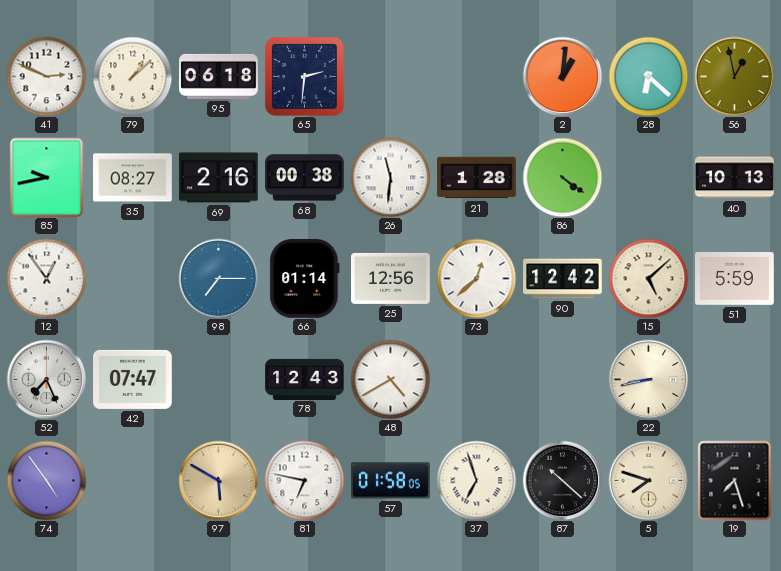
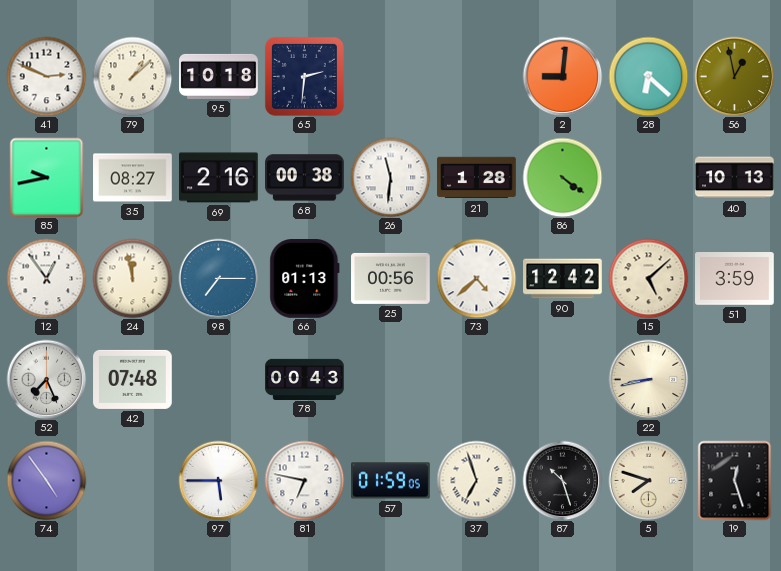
95: 06:18 -> 10:18
2: 1:01 -> 9:01
24: none -> 11:58
66: 01:14 -> 01:13
25: 12:56 -> 00:56
73: 12:38 -> 4:38
51: 5:59 -> 3:59
42: 07:47 -> 07:48
78: 12:43 -> 00:43
48: 4:40 -> none
97: 5:50 -> 5:45
97 dial: champagne -> white
57: 01:58 -> 01:59
87: 10:22 -> 10:27
19: 7:27 -> 12:27
